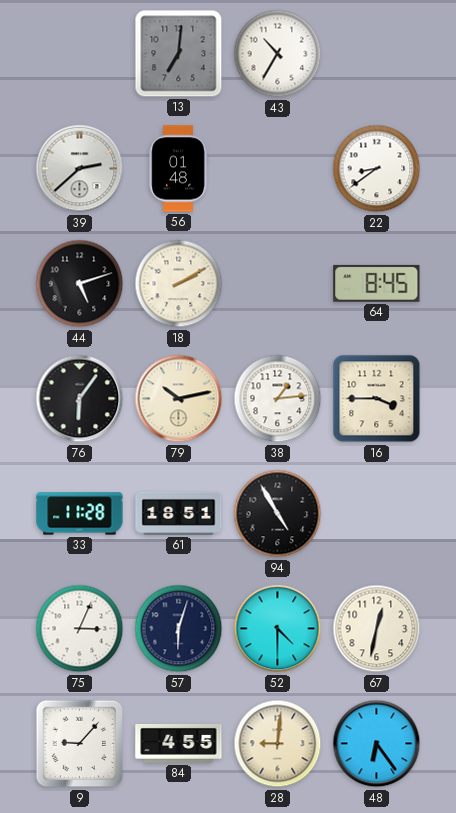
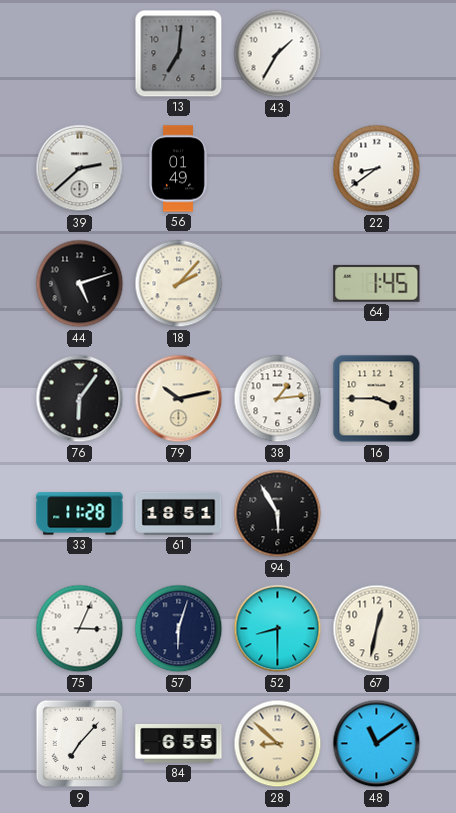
43: 10:35 -> 1:35
56: 01:48 -> 01:49
18: 2:10 -> 2:07
64: 8:45 -> 1:45
94: 4:55 -> 5:55
52: 4:30 -> 8:30
9: 9:07 -> 7:07
84: 4:55 -> 6:55
28: 9:01 -> 8:52
48: 6:24 -> 11:09
